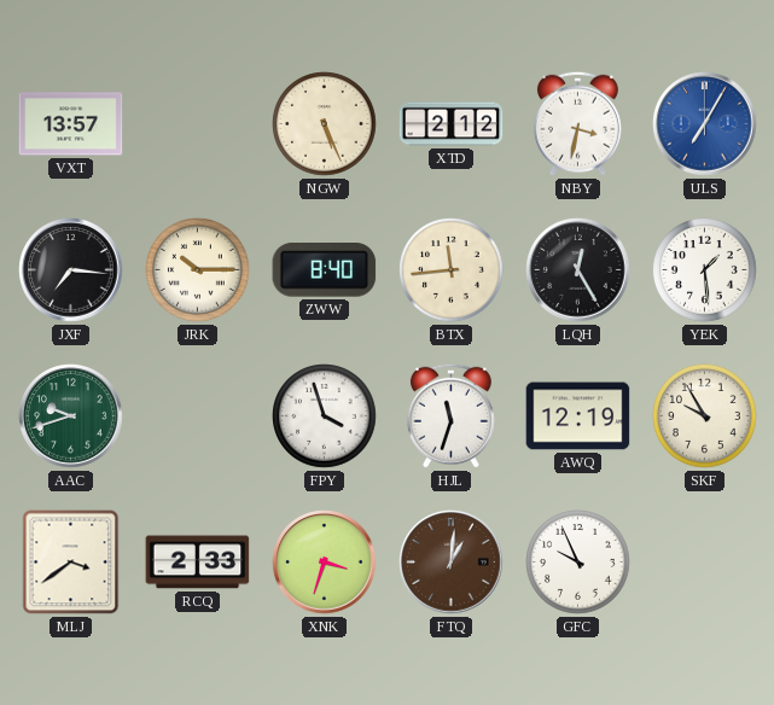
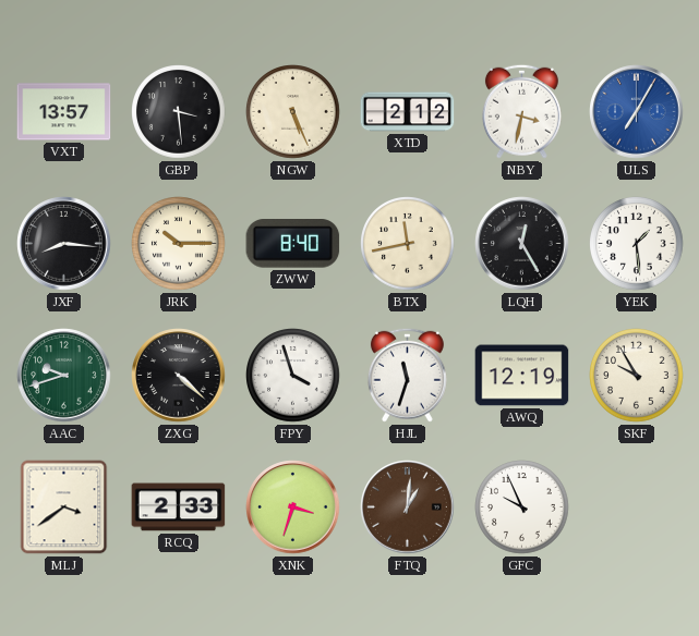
GBP: none -> 3:29
JXF: 7:16 -> 8:16
BTX: 11:44 -> 11:43
ZXG: none -> 4:22
